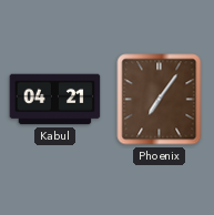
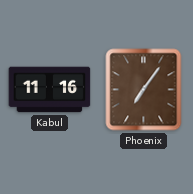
Kabul: 04:21 -> 11:16
